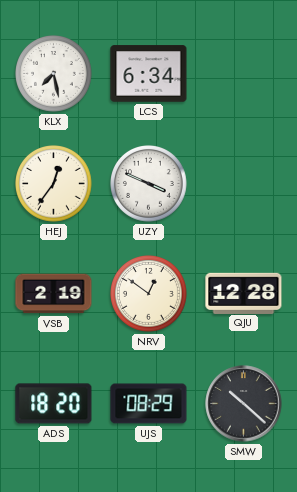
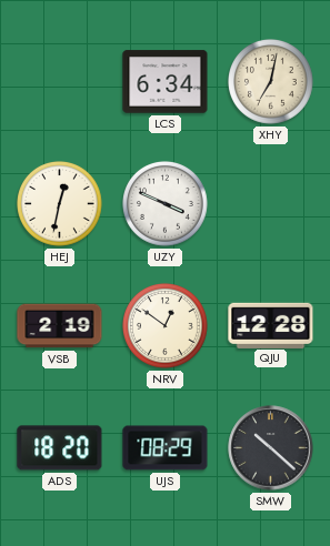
KLX: 7:28 -> none
XHY: none -> 7:02
HEJ: 12:36 -> 12:32
